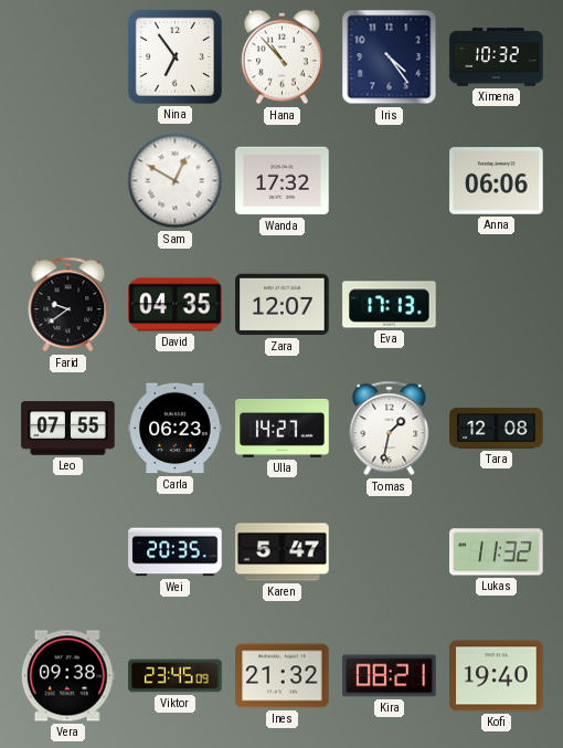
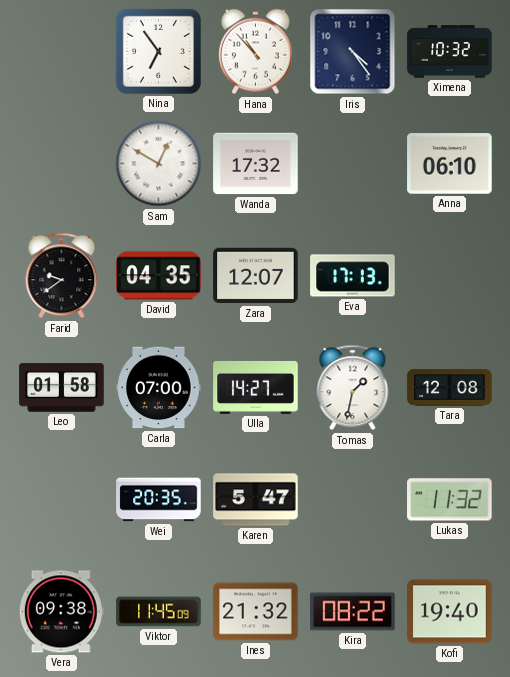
Anna: 06:06 -> 06:10
Leo: 07:55 -> 01:58
Carla: 06:23 -> 07:00
Viktor: 23:45 -> 11:45
Kira: 08:21 -> 08:22
